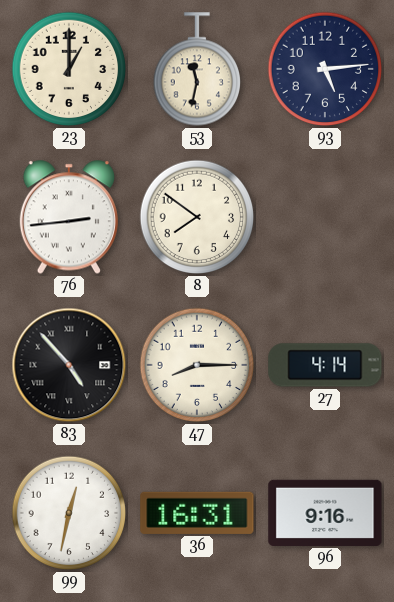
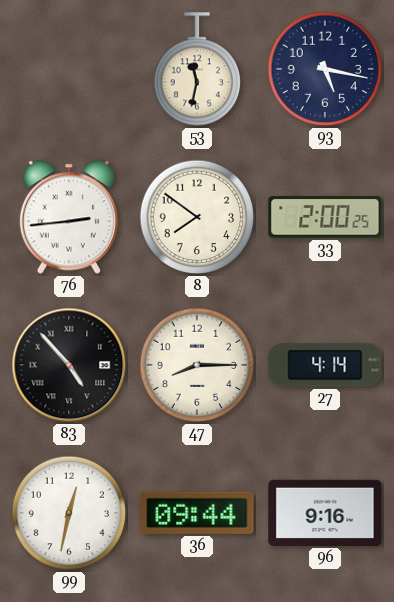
23: 1:00 -> none
93: 5:14 -> 5:17
33: none -> 2:00
36: 16:31 -> 09:44
